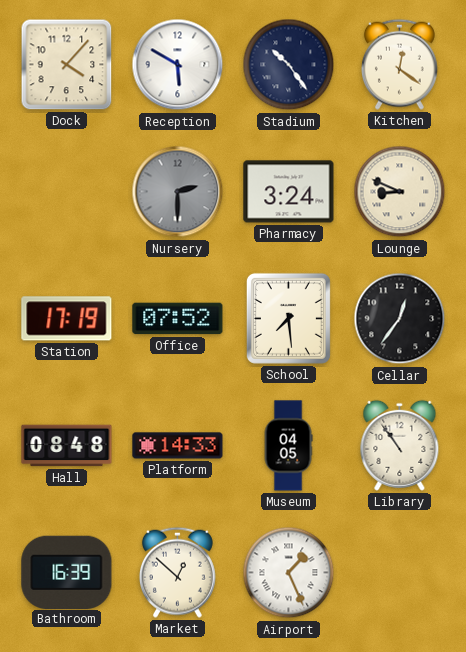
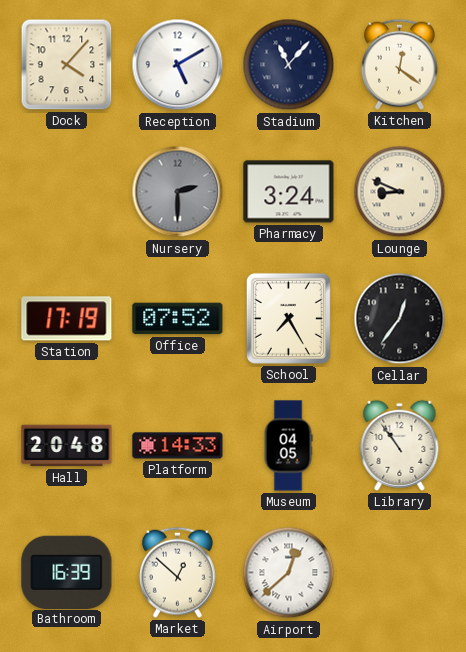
Reception: 5:50 -> 5:10
Stadium: 10:24 -> 11:07
School: 7:29 -> 7:25
Hall: 08:48 -> 20:48
Airport: 1:26 -> 12:38
